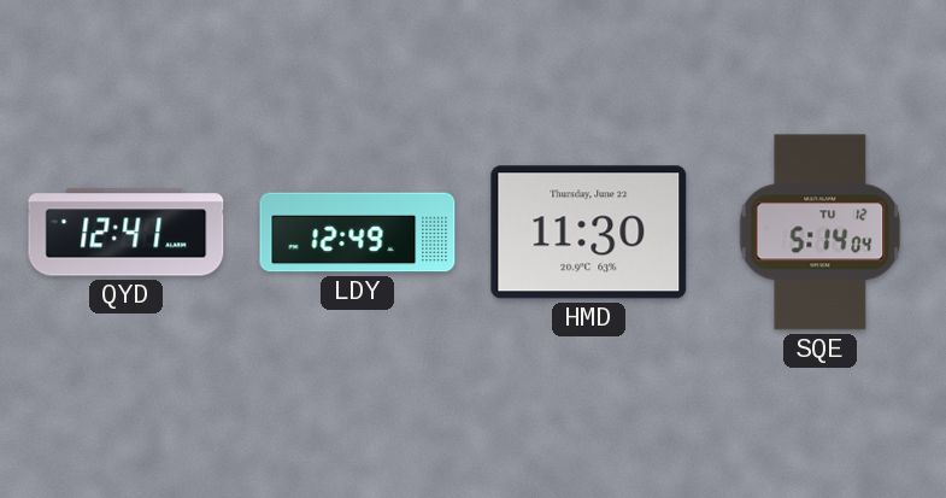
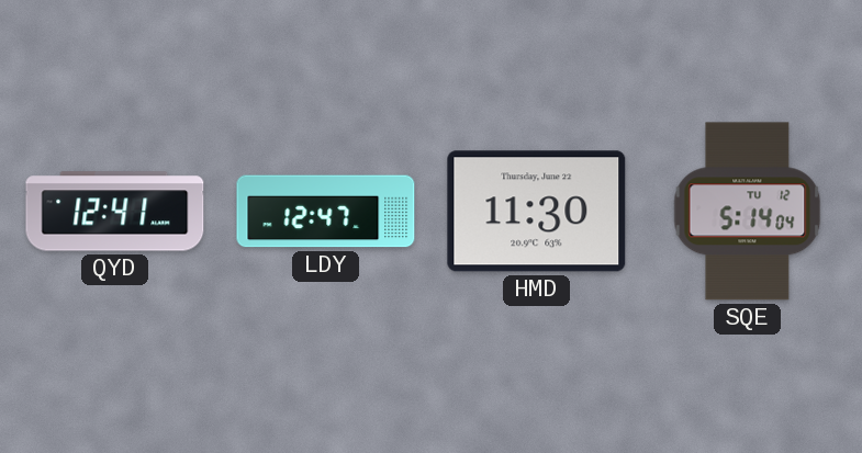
LDY: 12:49 -> 12:47
